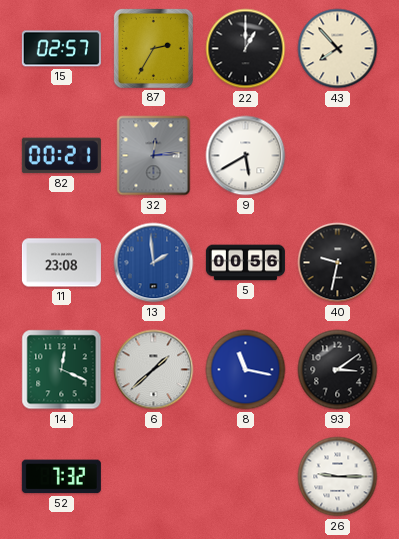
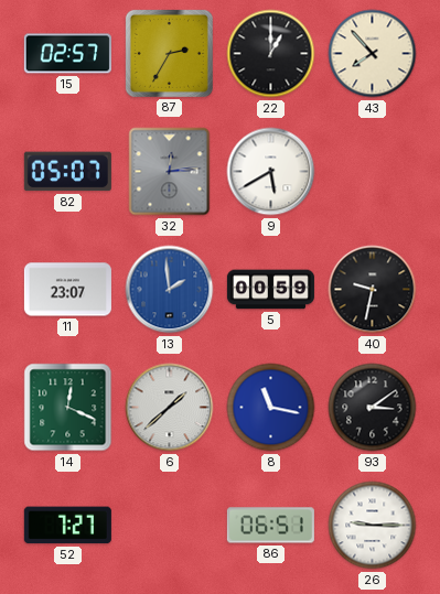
82: 00:21 -> 05:07
11: 23:08 -> 23:07
5: 00:56 -> 00:59
52: 7:32 -> 7:27
86: none -> 06:51
